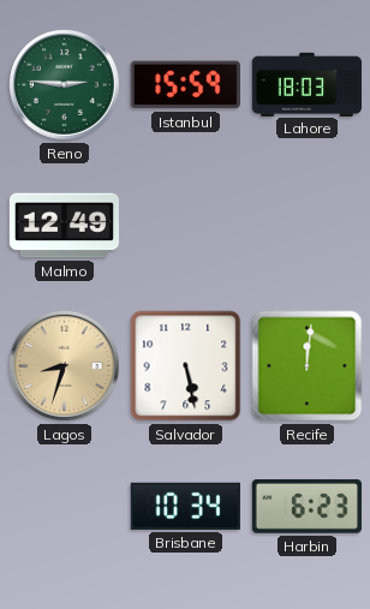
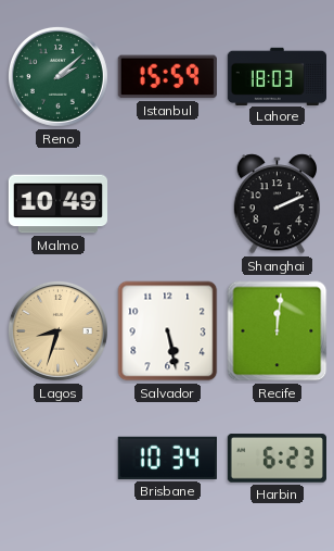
Reno: 2:46 -> 2:08
Malmo: 12:49 -> 10:49
Shanghai: none -> 2:11
